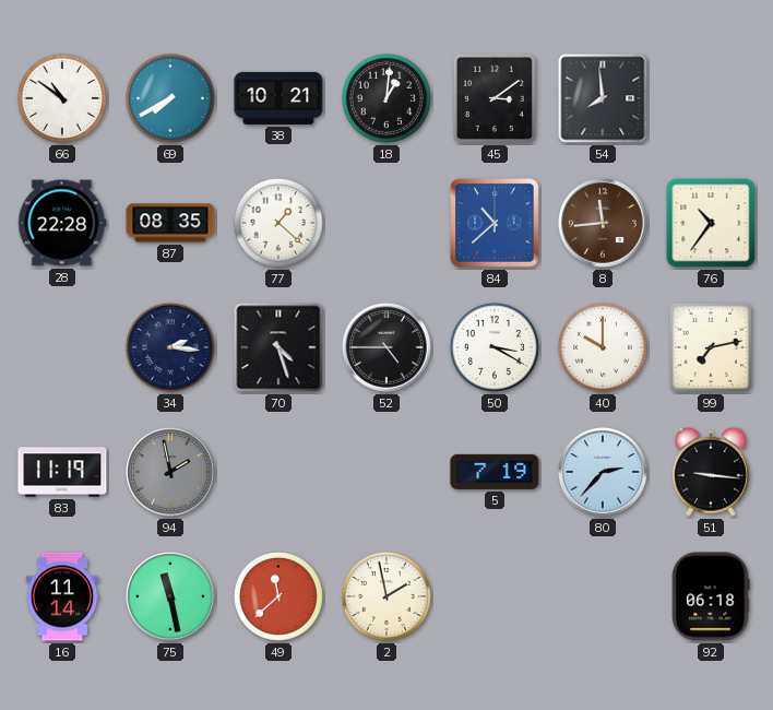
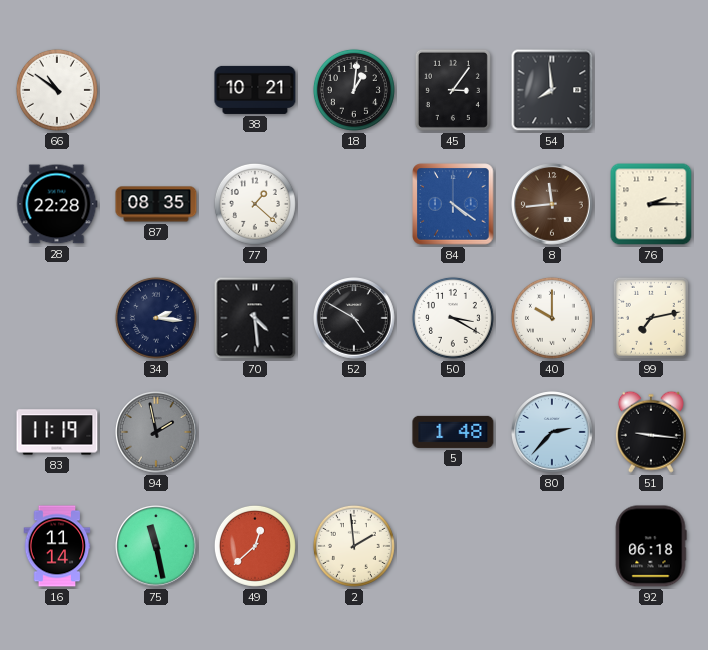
69: 7:40 -> none
45: 3:09 -> 3:06
84: 10:38 -> 4:21
76: 10:36 -> 2:15
70: 4:27 -> 4:29
52: 4:45 -> 4:50
5: 7:19 -> 1:48
49: 11:38 -> 12:38
2: 1:58 -> 1:59
